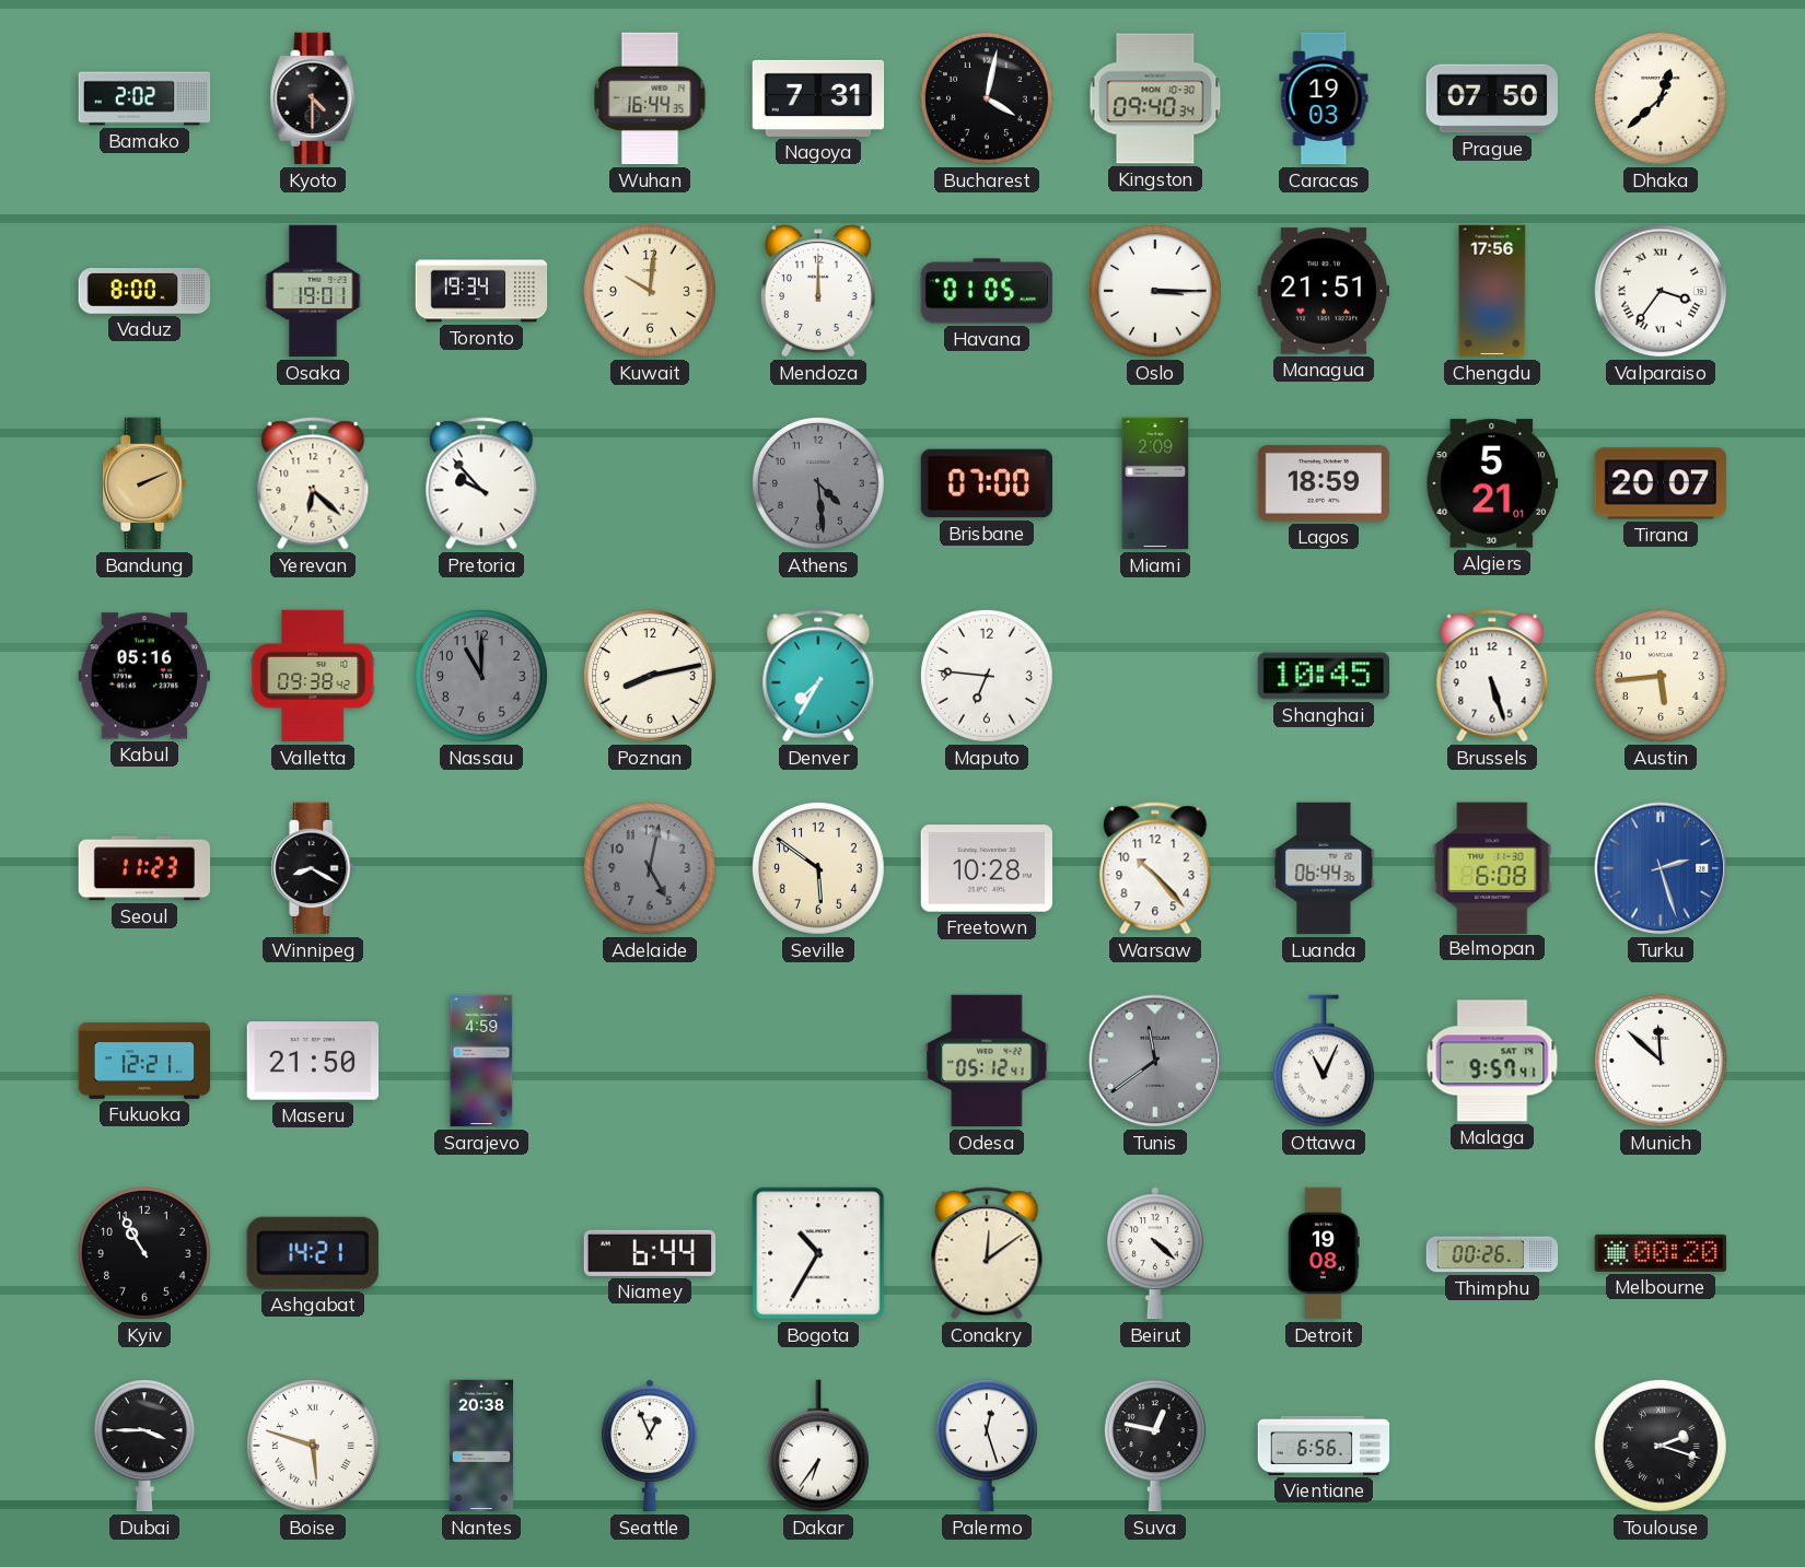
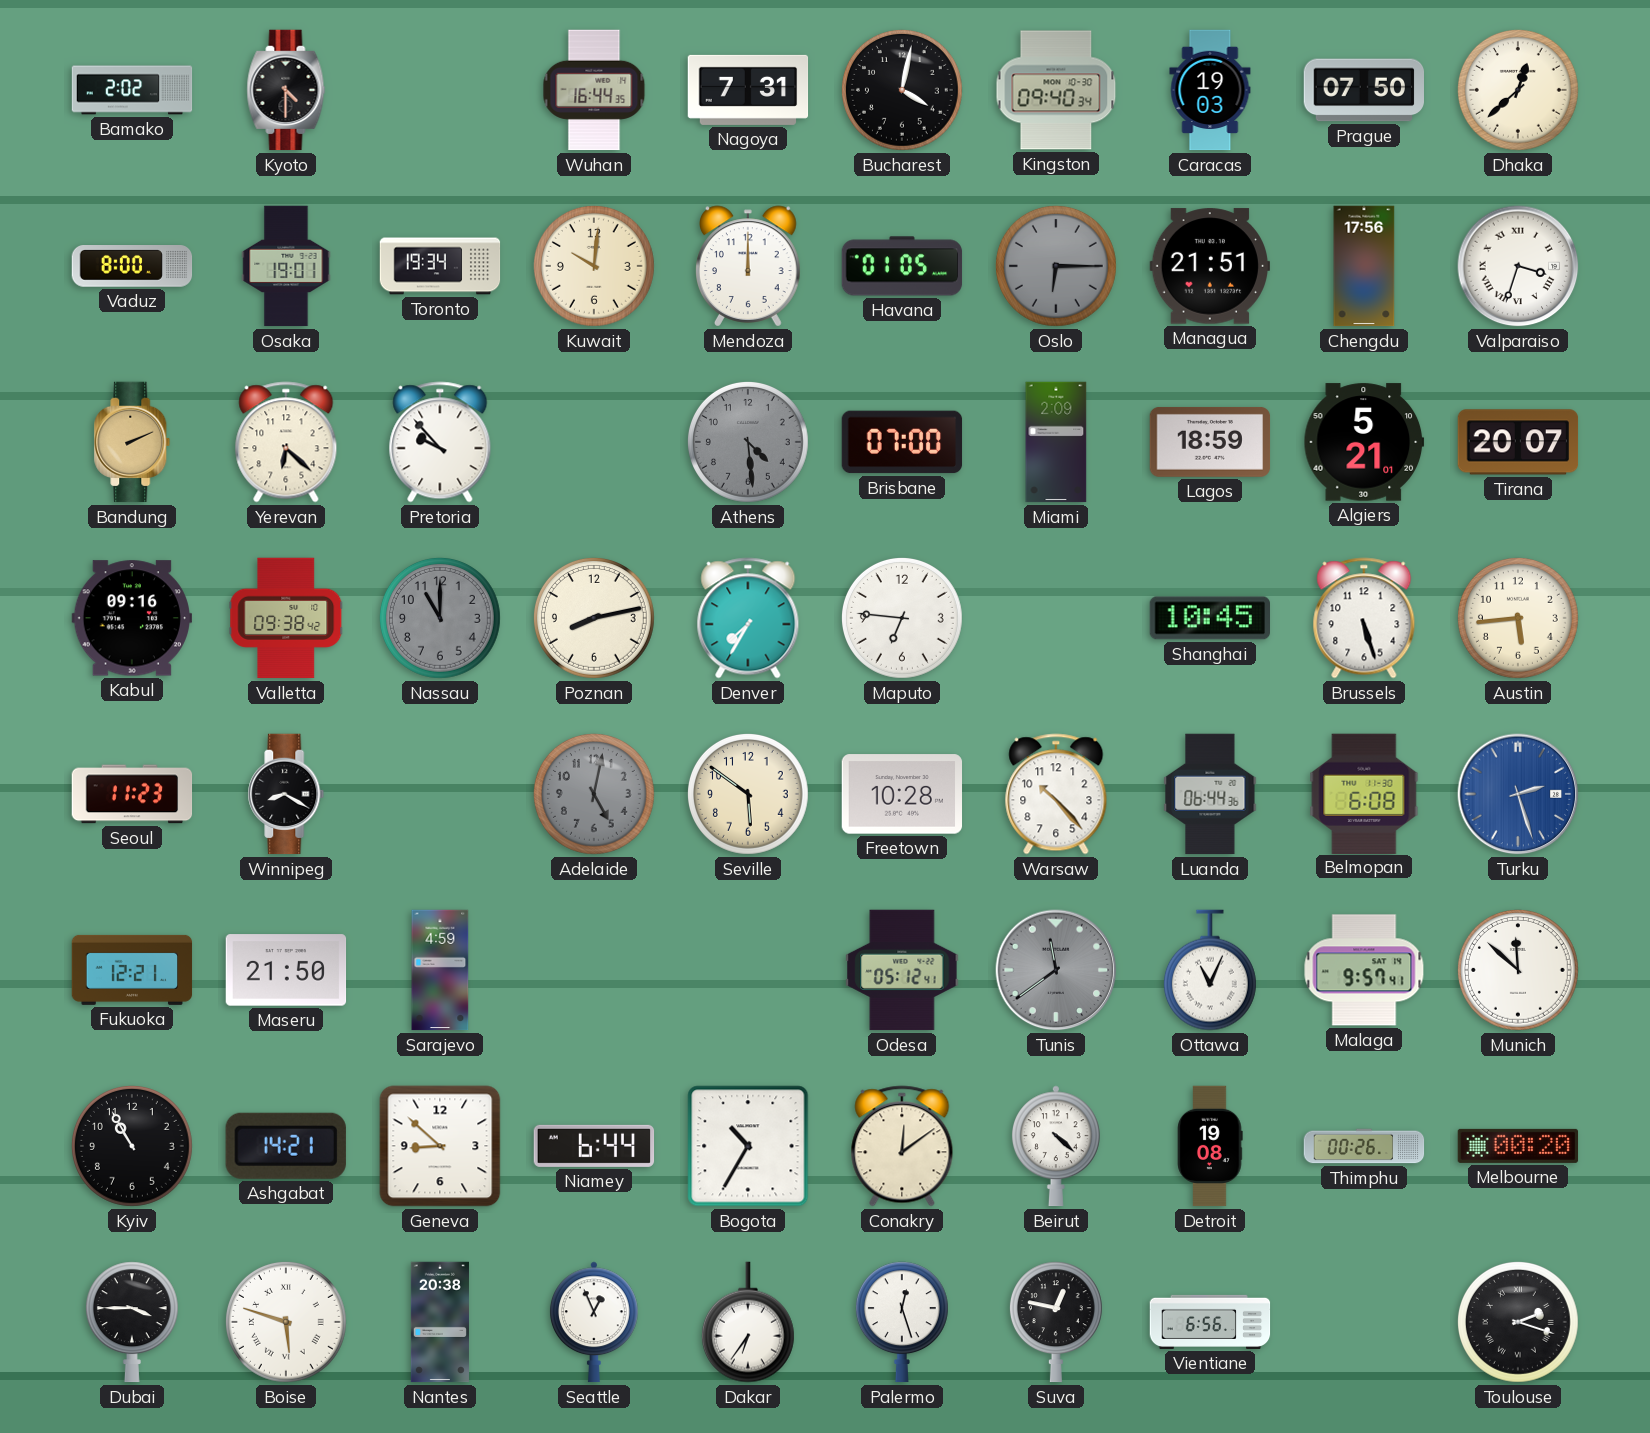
Oslo: 3:15 -> 6:15
Oslo dial: white -> grey
Valparaiso: 3:36 -> 3:33
Kabul: 05:16 -> 09:16
Geneva: none -> 8:52
